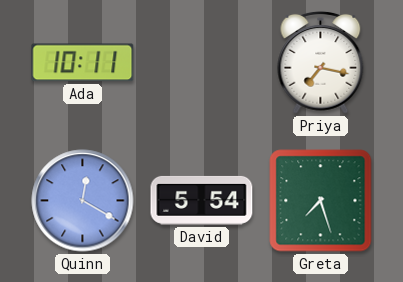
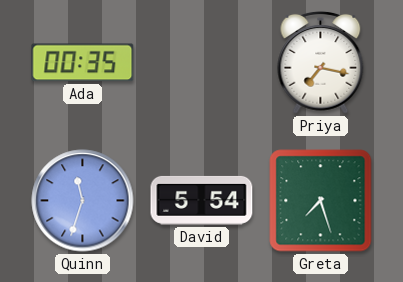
Ada: 10:11 -> 00:35
Quinn: 12:20 -> 11:33
